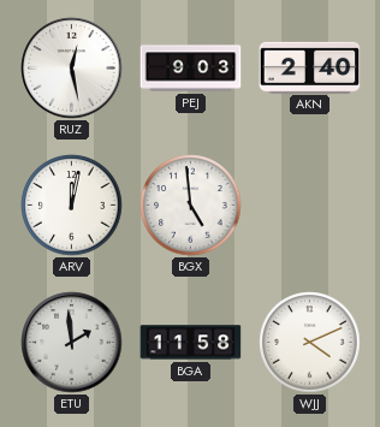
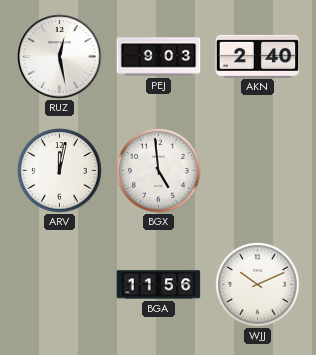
ETU: 1:59 -> none
BGA: 11:58 -> 11:56
WJJ: 4:11 -> 10:11
